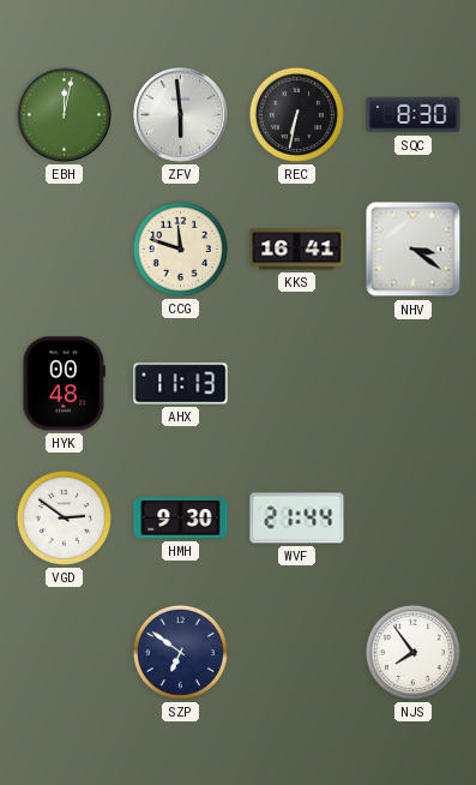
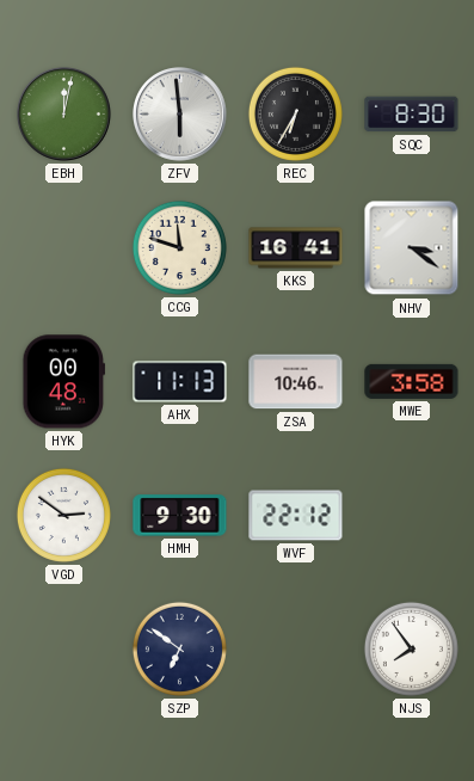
REC: 6:32 -> 6:35
ZSA: none -> 10:46
MWE: none -> 3:58
WVF: 21:44 -> 22:12
